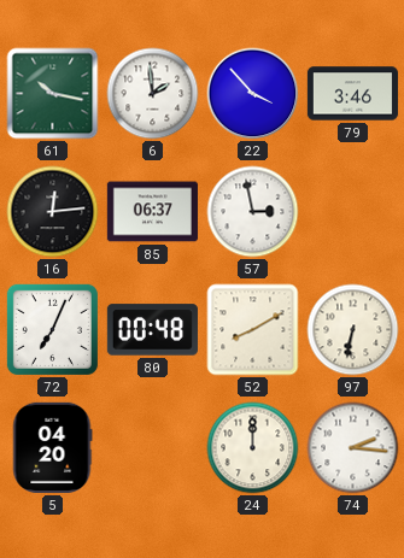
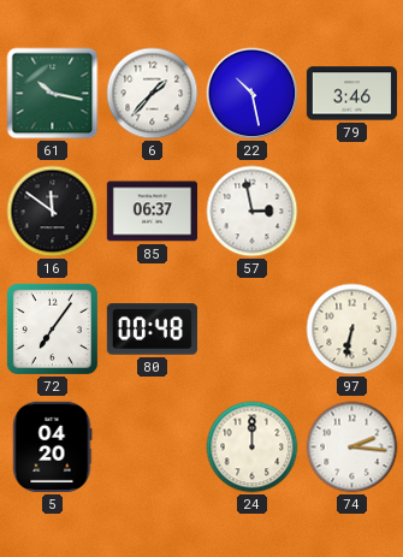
6: 1:59 -> 1:37
22: 3:53 -> 10:28
16: 12:14 -> 11:51
72: 7:04 -> 7:06
52: 8:10 -> none
